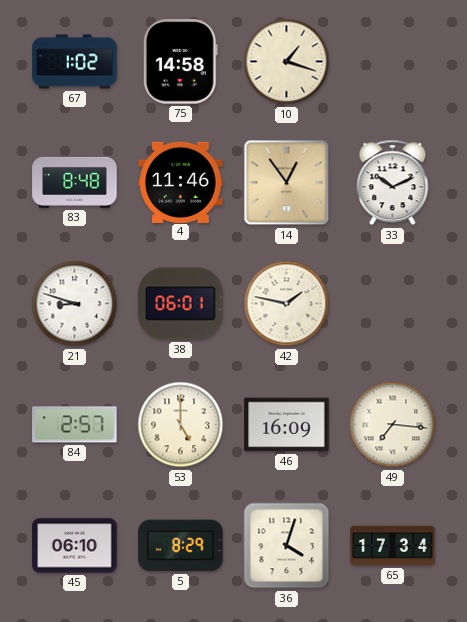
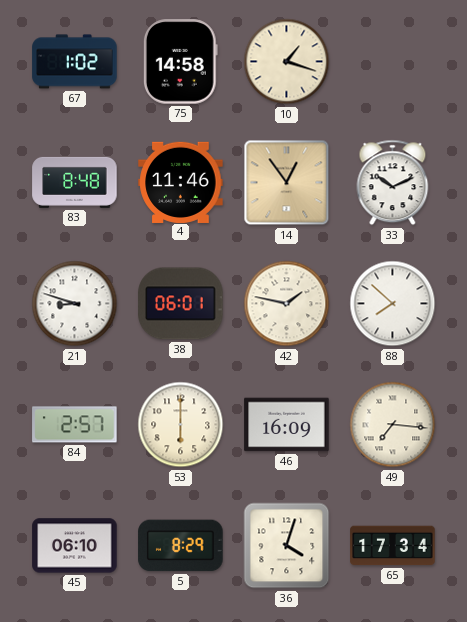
88: none -> 7:52
53: 5:00 -> 6:00
